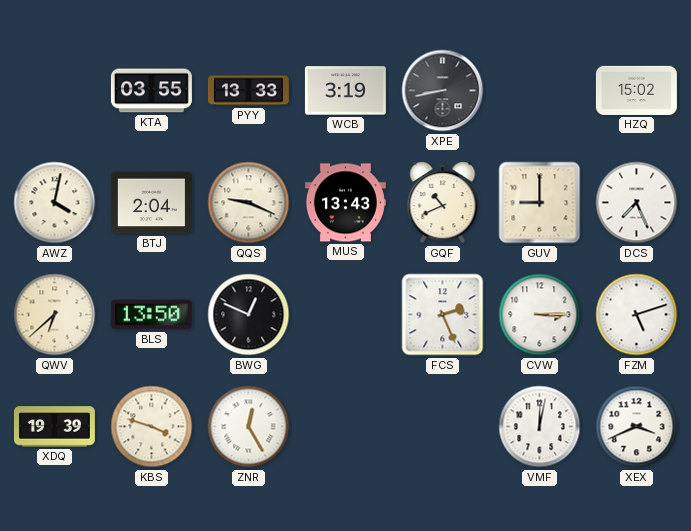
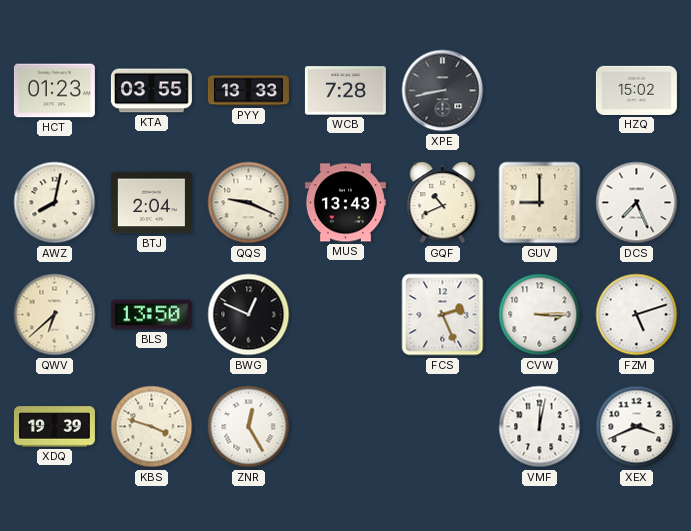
HCT: none -> 01:23
WCB: 3:19 -> 7:28
AWZ: 4:02 -> 8:02
